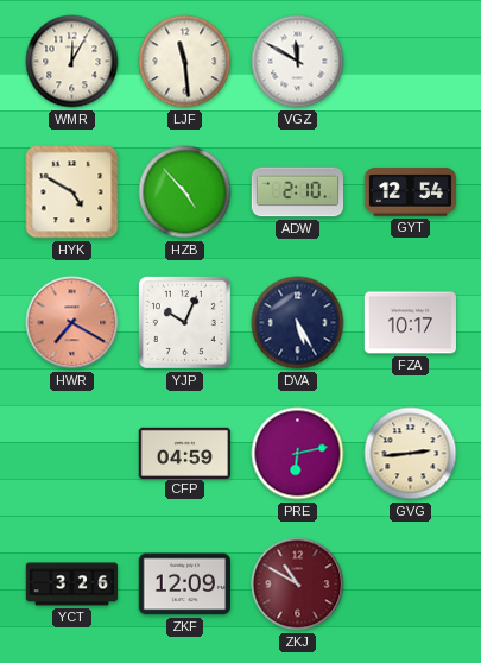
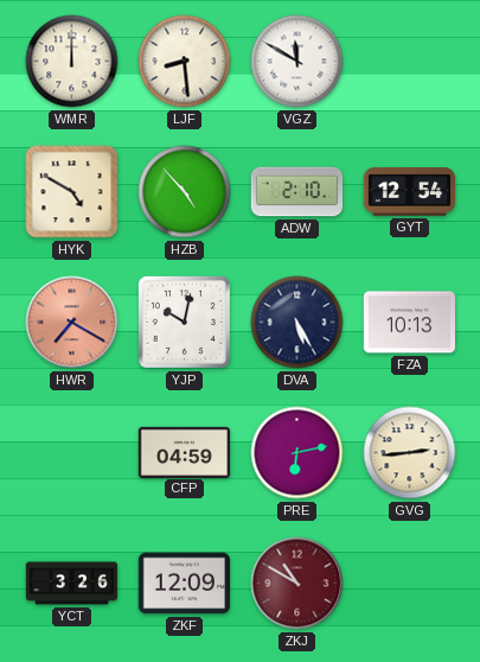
WMR: 12:05 -> 12:00
LJF: 11:29 -> 8:29
YJP: 10:04 -> 10:02
FZA: 10:17 -> 10:13
